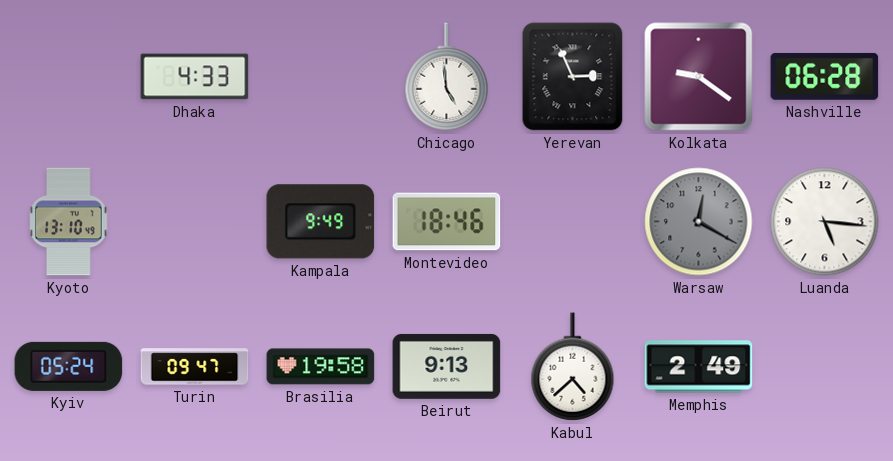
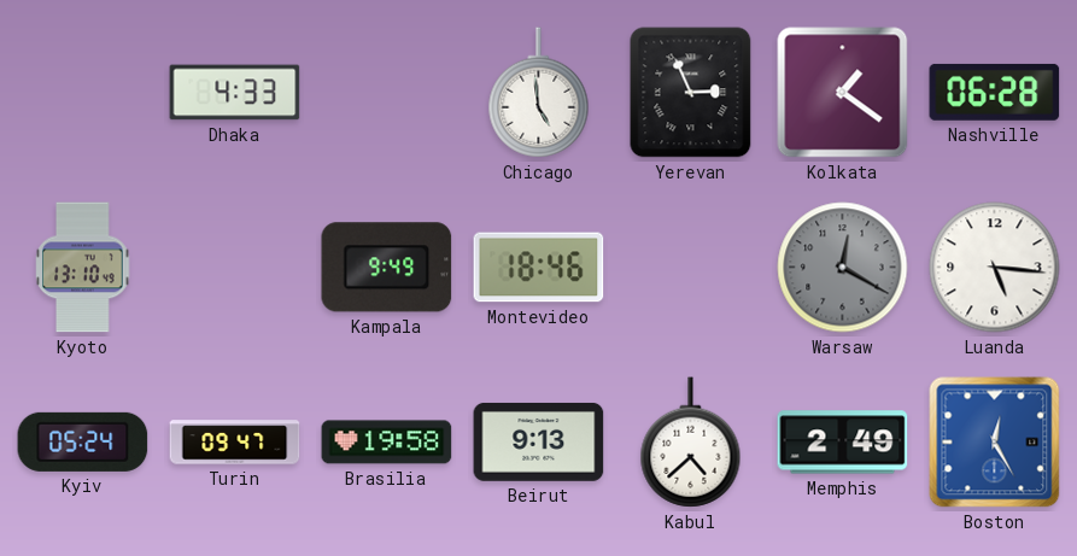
Kolkata: 9:21 -> 1:21
Boston: none -> 12:25
